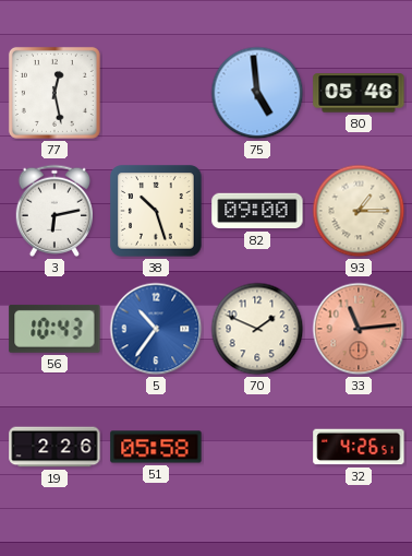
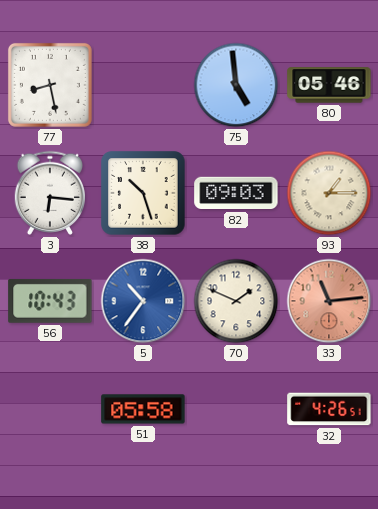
77: 12:28 -> 8:28
3: 6:13 -> 6:16
82: 09:00 -> 09:03
19: 2:26 -> none
